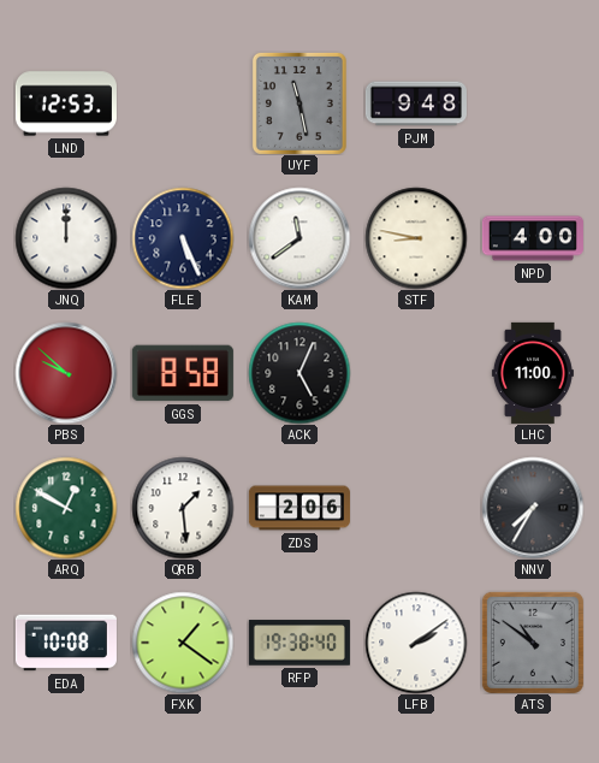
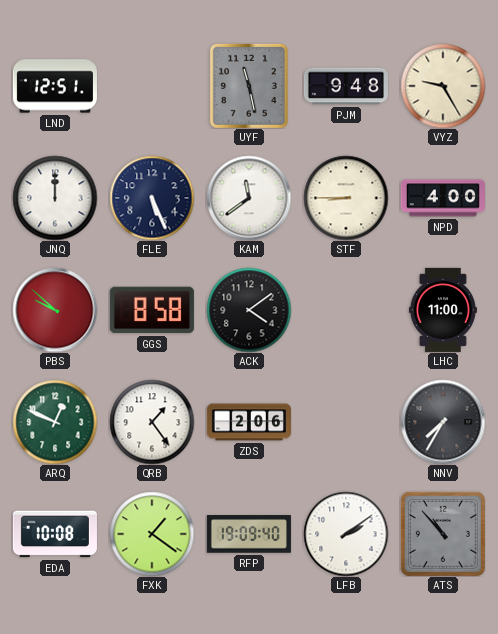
LND: 12:53 -> 12:51
VYZ: none -> 9:25
STF: 8:47 -> 8:45
ACK: 5:04 -> 4:09
ARQ: 12:50 -> 12:49
QRB: 1:29 -> 1:24
RFP: 19:38 -> 19:09
ATS: 10:51 -> 10:53
